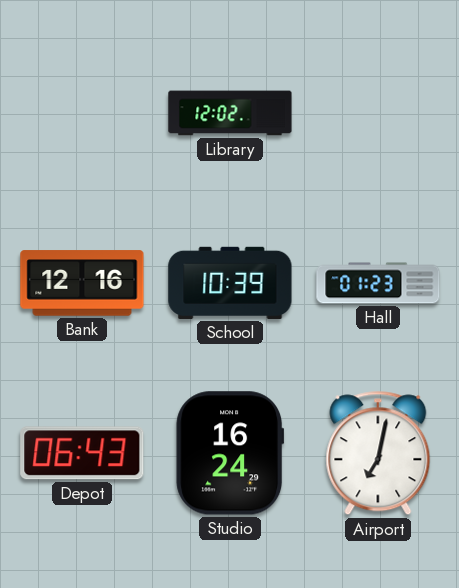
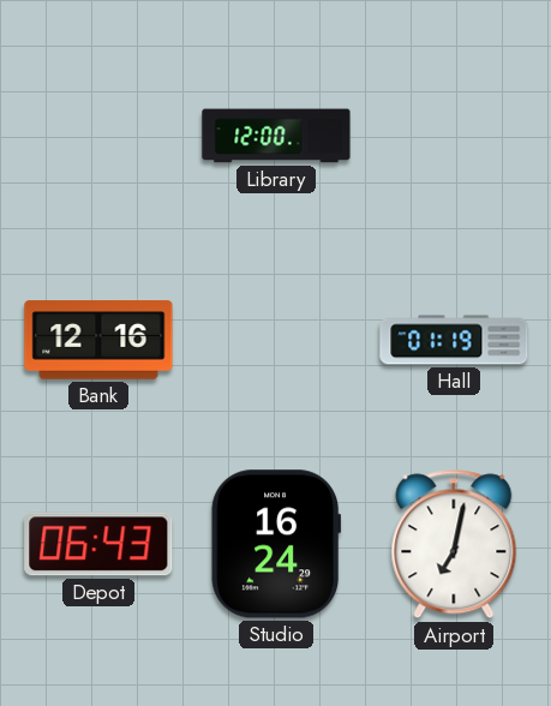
Library: 12:02 -> 12:00
School: 10:39 -> none
Hall: 01:23 -> 01:19
